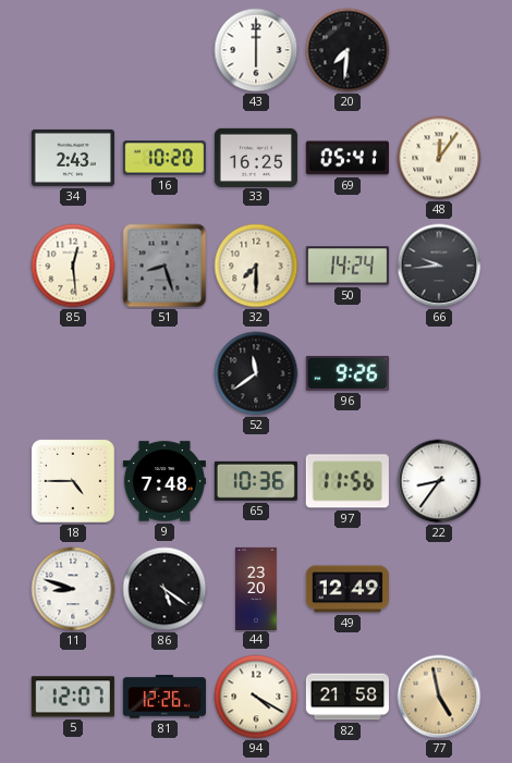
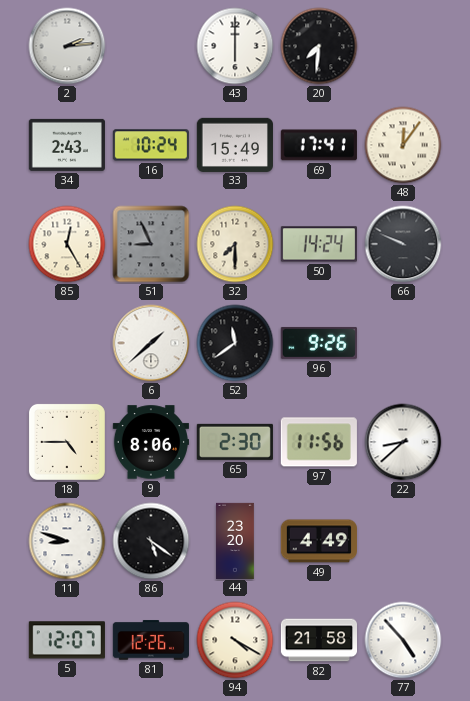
2: none -> 2:14
16: 10:20 -> 10:24
33: 16:25 -> 15:49
69: 05:41 -> 17:41
85: 12:29 -> 12:25
51: 8:27 -> 8:56
66: 9:44 -> 9:49
6: none -> 1:38
9: 7:48 -> 8:06
65: 10:36 -> 2:30
22: 8:36 -> 8:38
49: 12:49 -> 4:49
77: 4:58 -> 4:53
77 dial: champagne -> white
